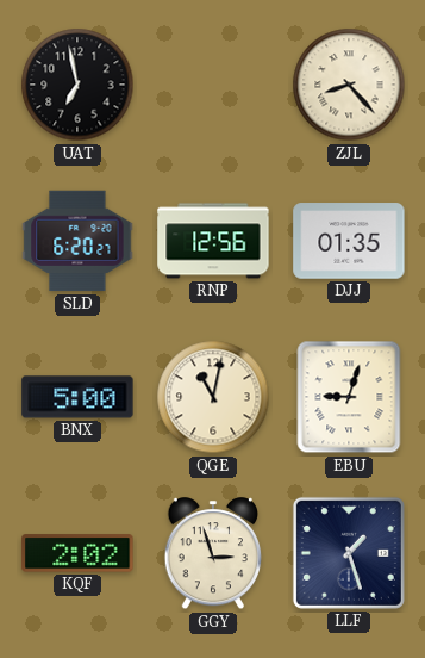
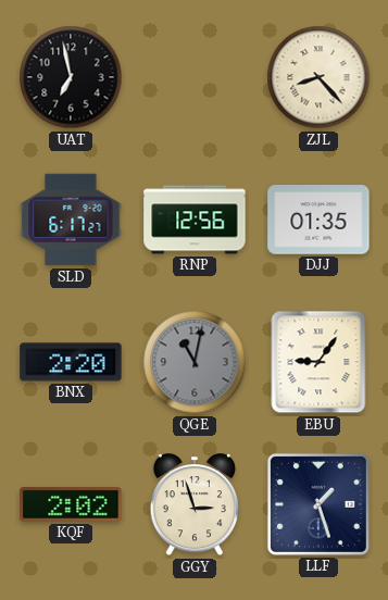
SLD: 6:20 -> 6:17
BNX: 5:00 -> 2:20
QGE dial: cream -> grey
EBU: 9:03 -> 9:06
